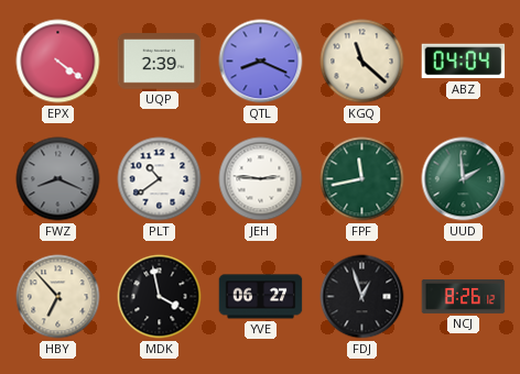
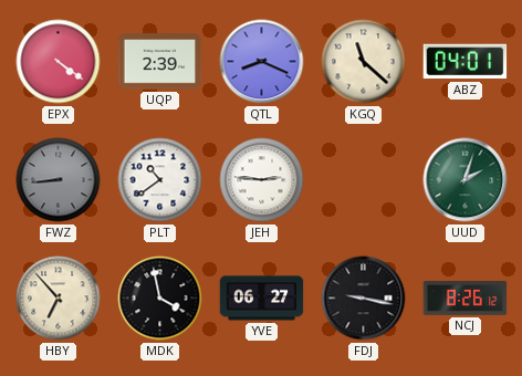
ABZ: 04:04 -> 04:01
FWZ: 8:19 -> 8:44
FPF: 11:43 -> none
UUD: 1:59 -> 2:03
FDJ: 12:57 -> 9:17
